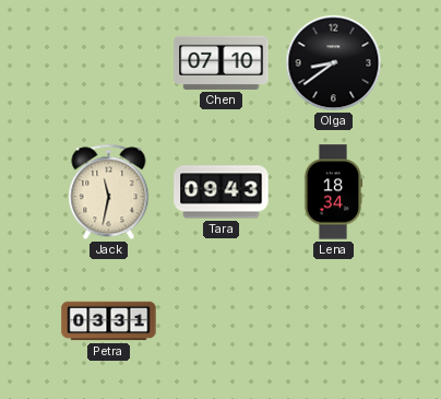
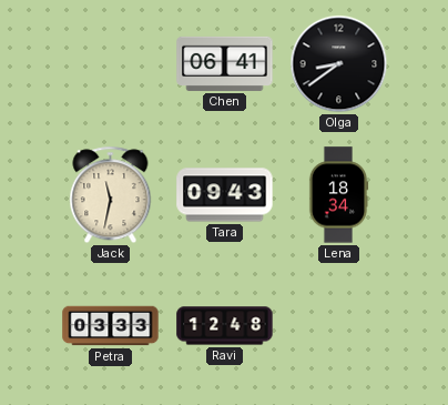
Chen: 07:10 -> 06:41
Petra: 03:31 -> 03:33
Ravi: none -> 12:48
